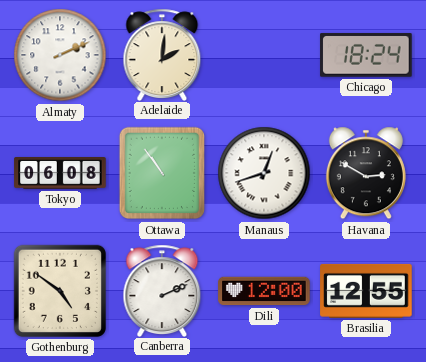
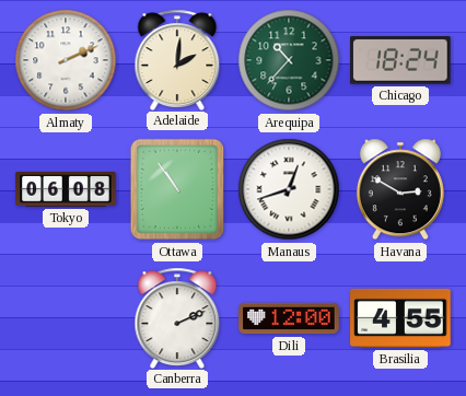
Arequipa: none -> 10:37
Gothenburg: 4:51 -> none
Brasilia: 12:55 -> 4:55
